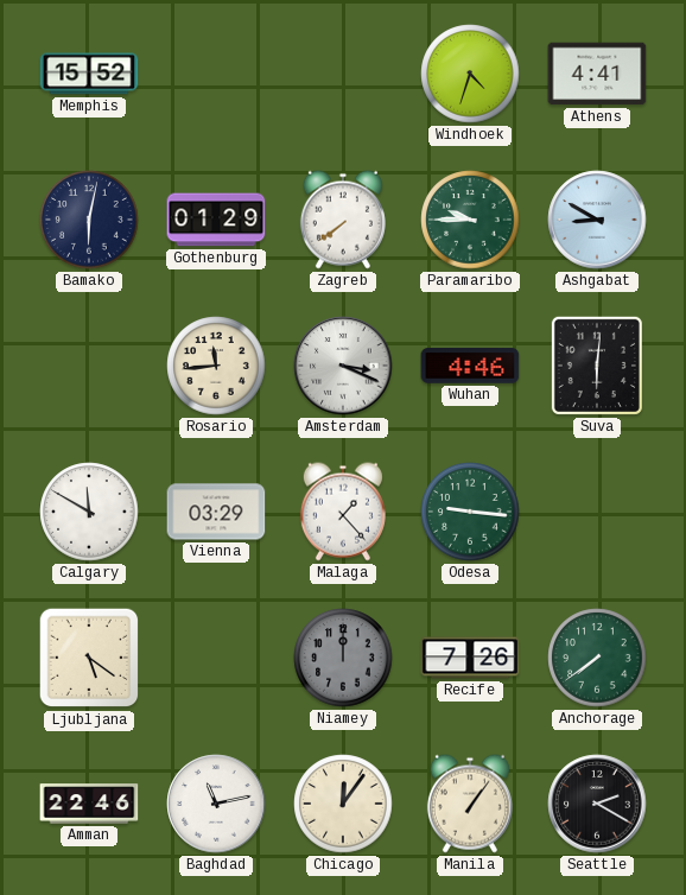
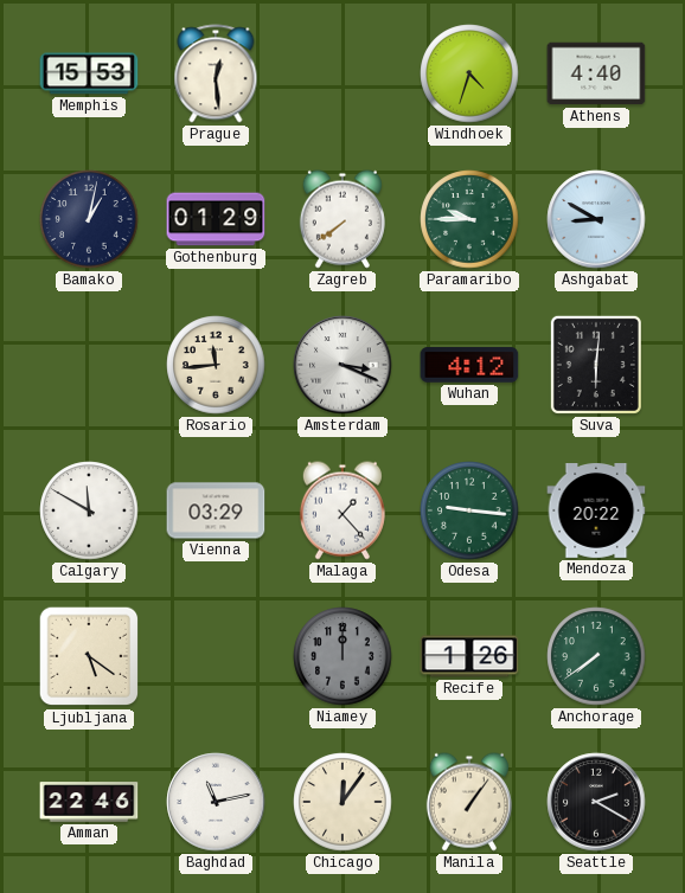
Memphis: 15:52 -> 15:53
Prague: none -> 12:29
Athens: 4:41 -> 4:40
Bamako: 6:02 -> 1:02
Wuhan: 4:46 -> 4:12
Mendoza: none -> 20:22
Recife: 7:26 -> 1:26
